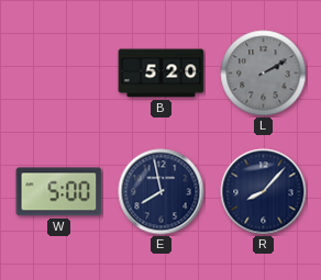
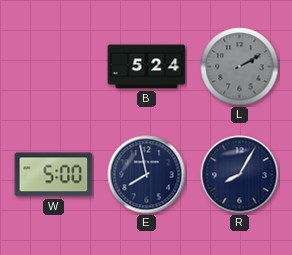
B: 5:20 -> 5:24
R: 8:07 -> 8:05
